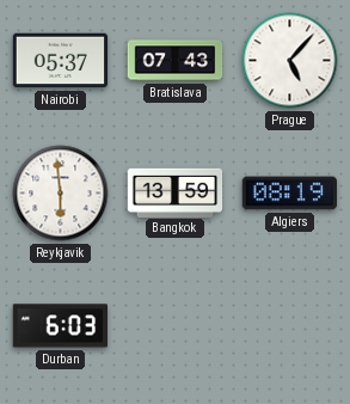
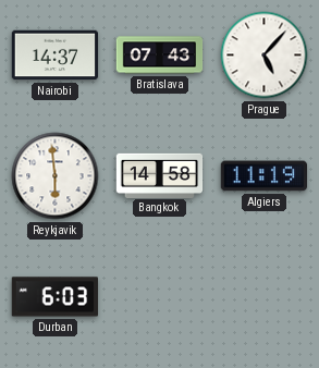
Nairobi: 05:37 -> 14:37
Bangkok: 13:59 -> 14:58
Algiers: 08:19 -> 11:19
